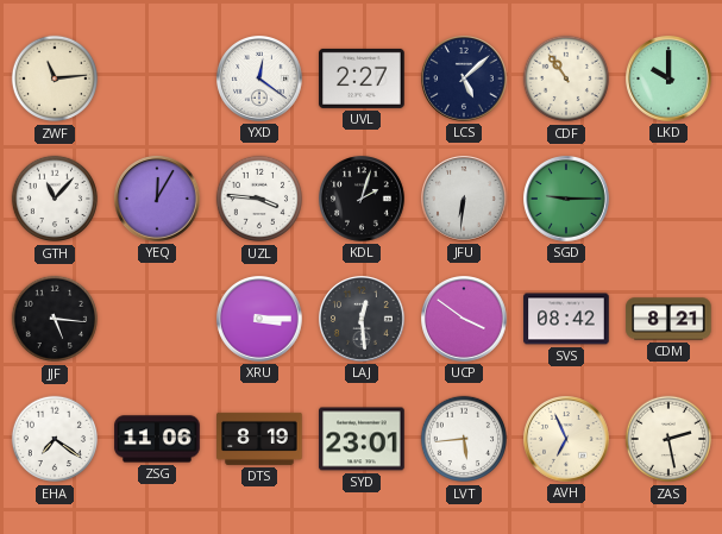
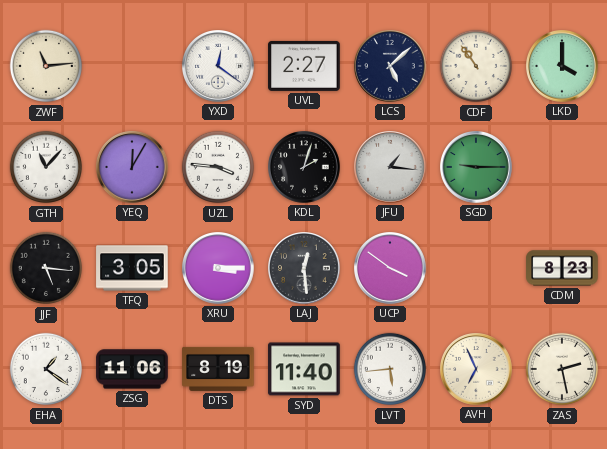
LKD: 10:00 -> 4:00
JFU: 6:31 -> 1:16
TFQ: none -> 3:05
SVS: 08:42 -> none
CDM: 8:21 -> 8:23
EHA: 7:21 -> 1:21
SYD: 23:01 -> 11:40
